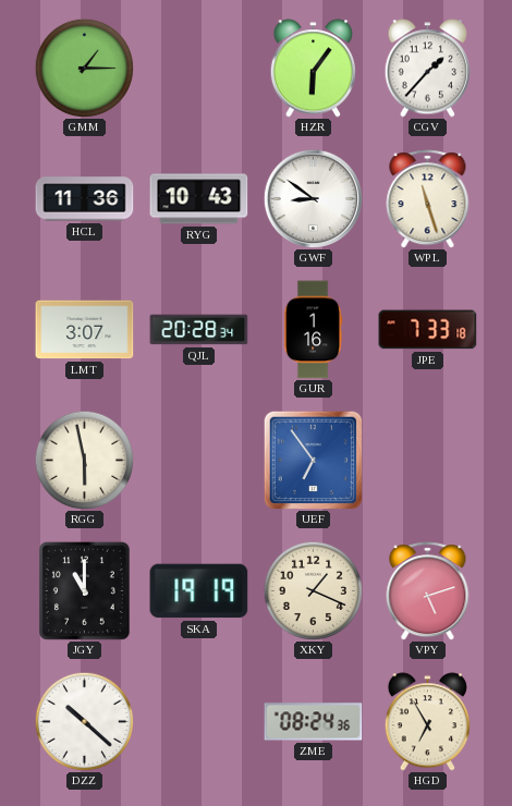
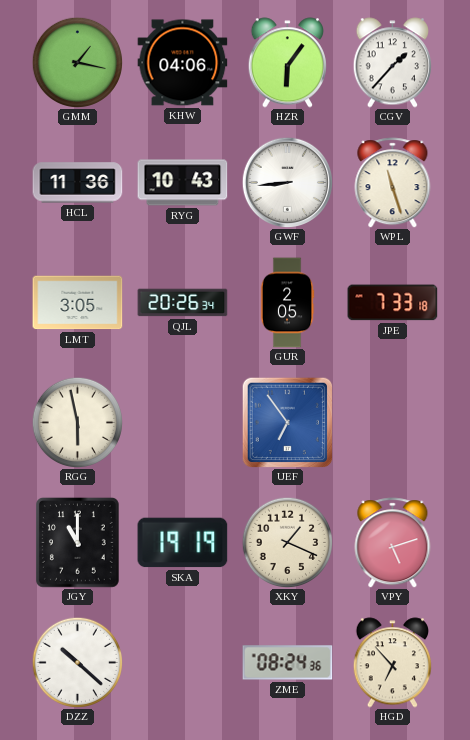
GMM: 1:15 -> 1:17
KHW: none -> 04:06
GWF: 8:51 -> 8:44
LMT: 3:07 -> 3:05
QJL: 20:28 -> 20:26
GUR: 1:16 -> 2:05
HGD: 6:55 -> 6:53
